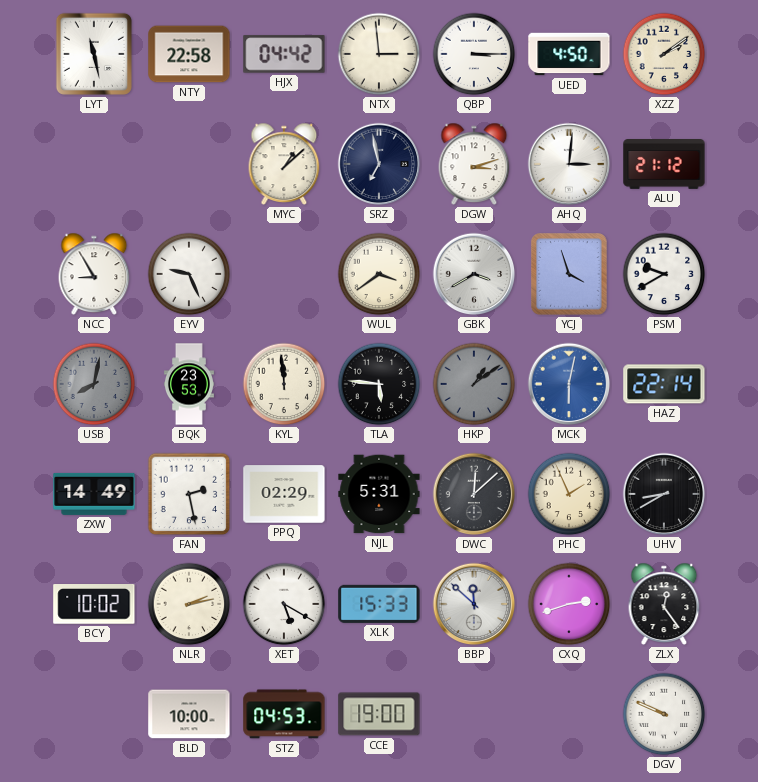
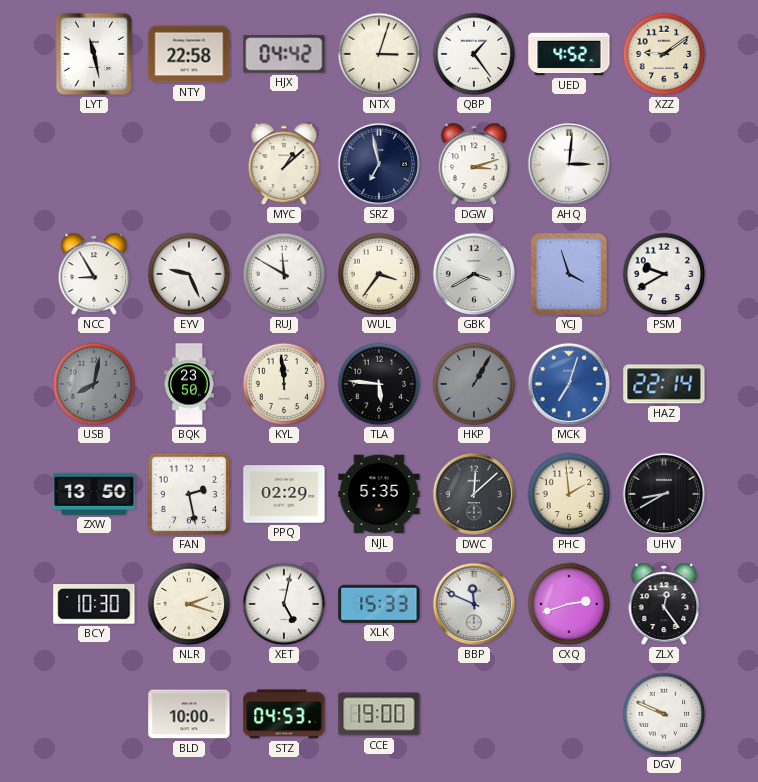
NTX: 2:59 -> 3:03
QBP: 3:15 -> 1:24
UED: 4:50 -> 4:52
XZZ: 2:09 -> 9:09
ALU: 21:12 -> none
RUJ: none -> 11:50
WUL: 3:39 -> 3:36
BQK: 23:53 -> 23:50
HKP: 1:09 -> 1:05
MCK: 6:02 -> 7:03
ZXW: 14:49 -> 13:50
NJL: 5:31 -> 5:35
PHC: 1:56 -> 1:59
BCY: 10:02 -> 10:30
NLR: 2:13 -> 2:18
XET: 5:20 -> 5:02
BBP: 11:52 -> 11:49
